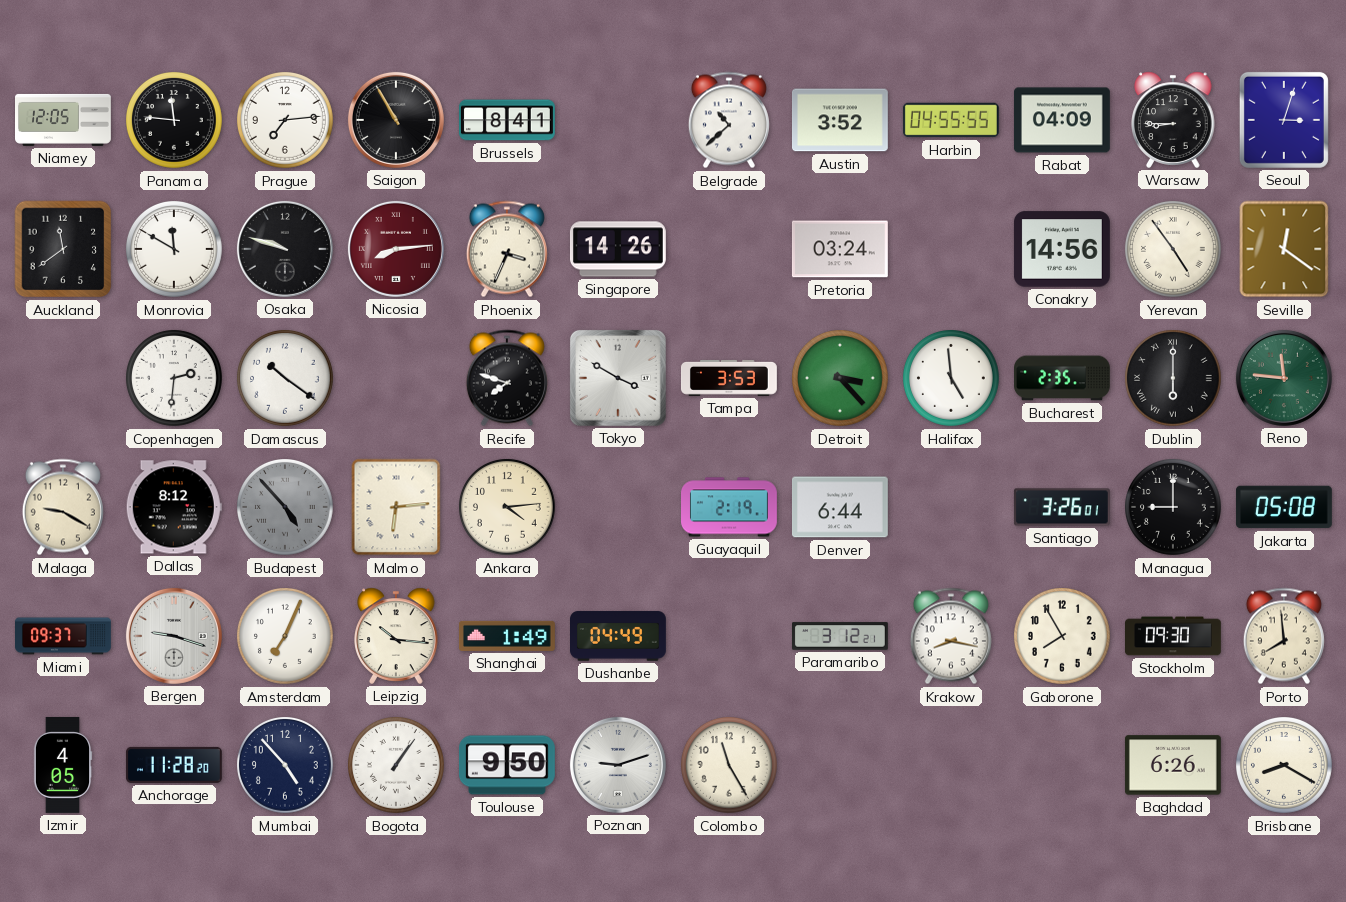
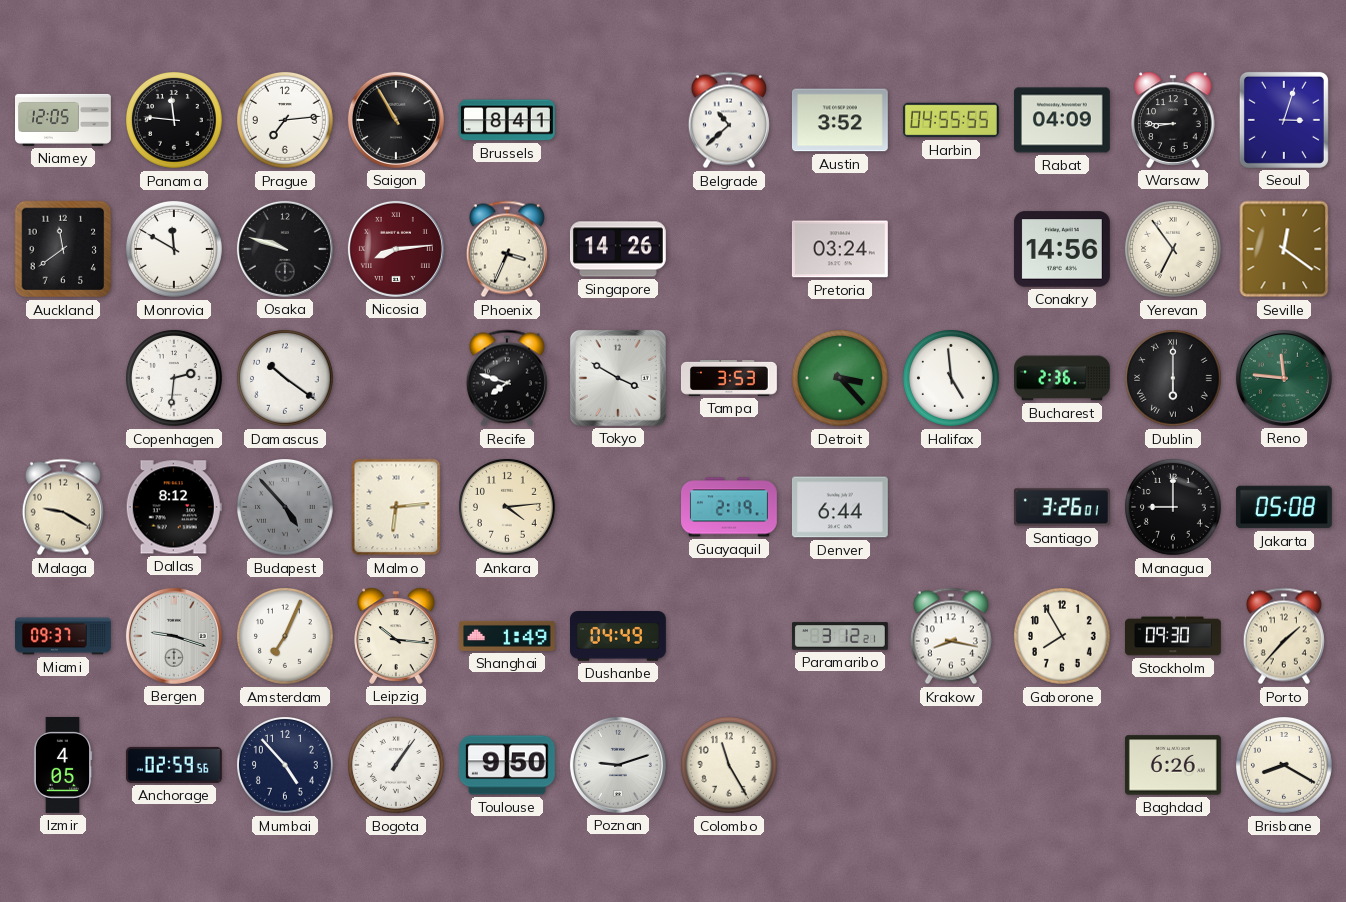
Yerevan: 4:54 -> 6:54
Bucharest: 2:35 -> 2:36
Porto: 7:59 -> 1:37
Anchorage: 11:28 -> 02:59
